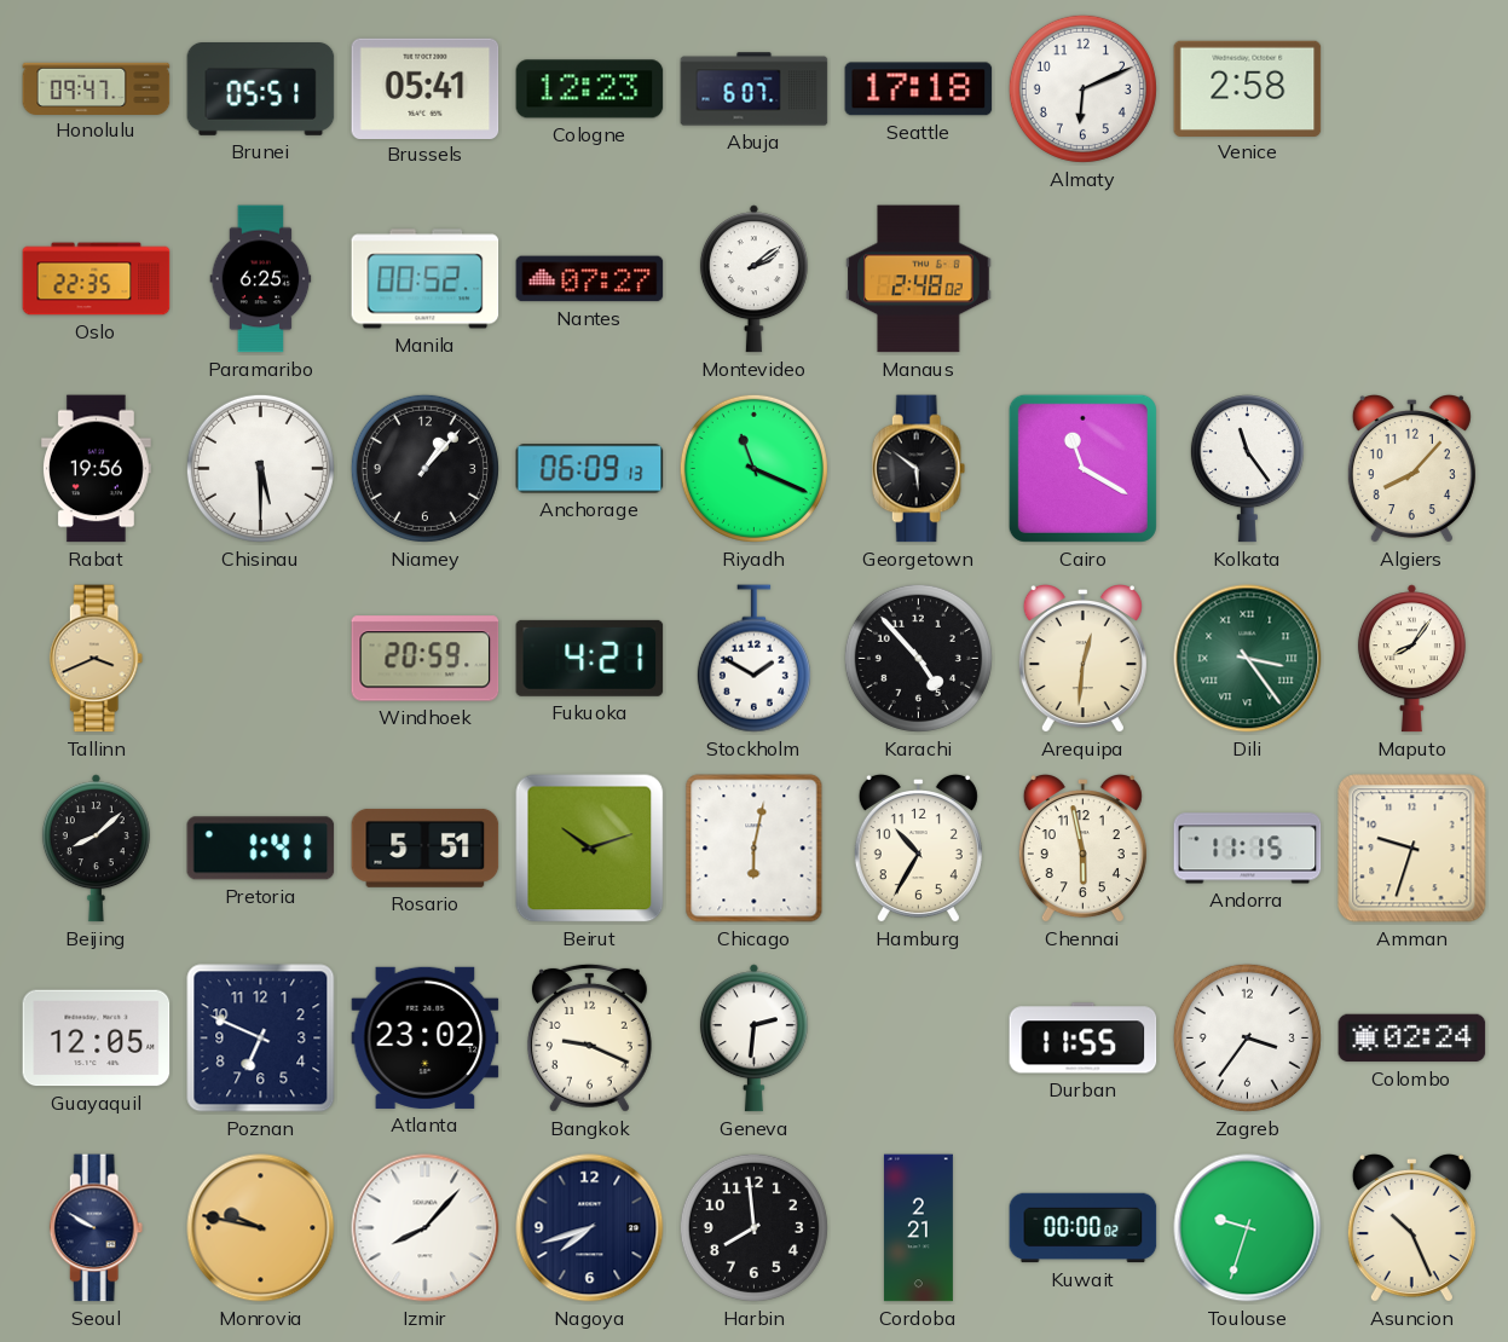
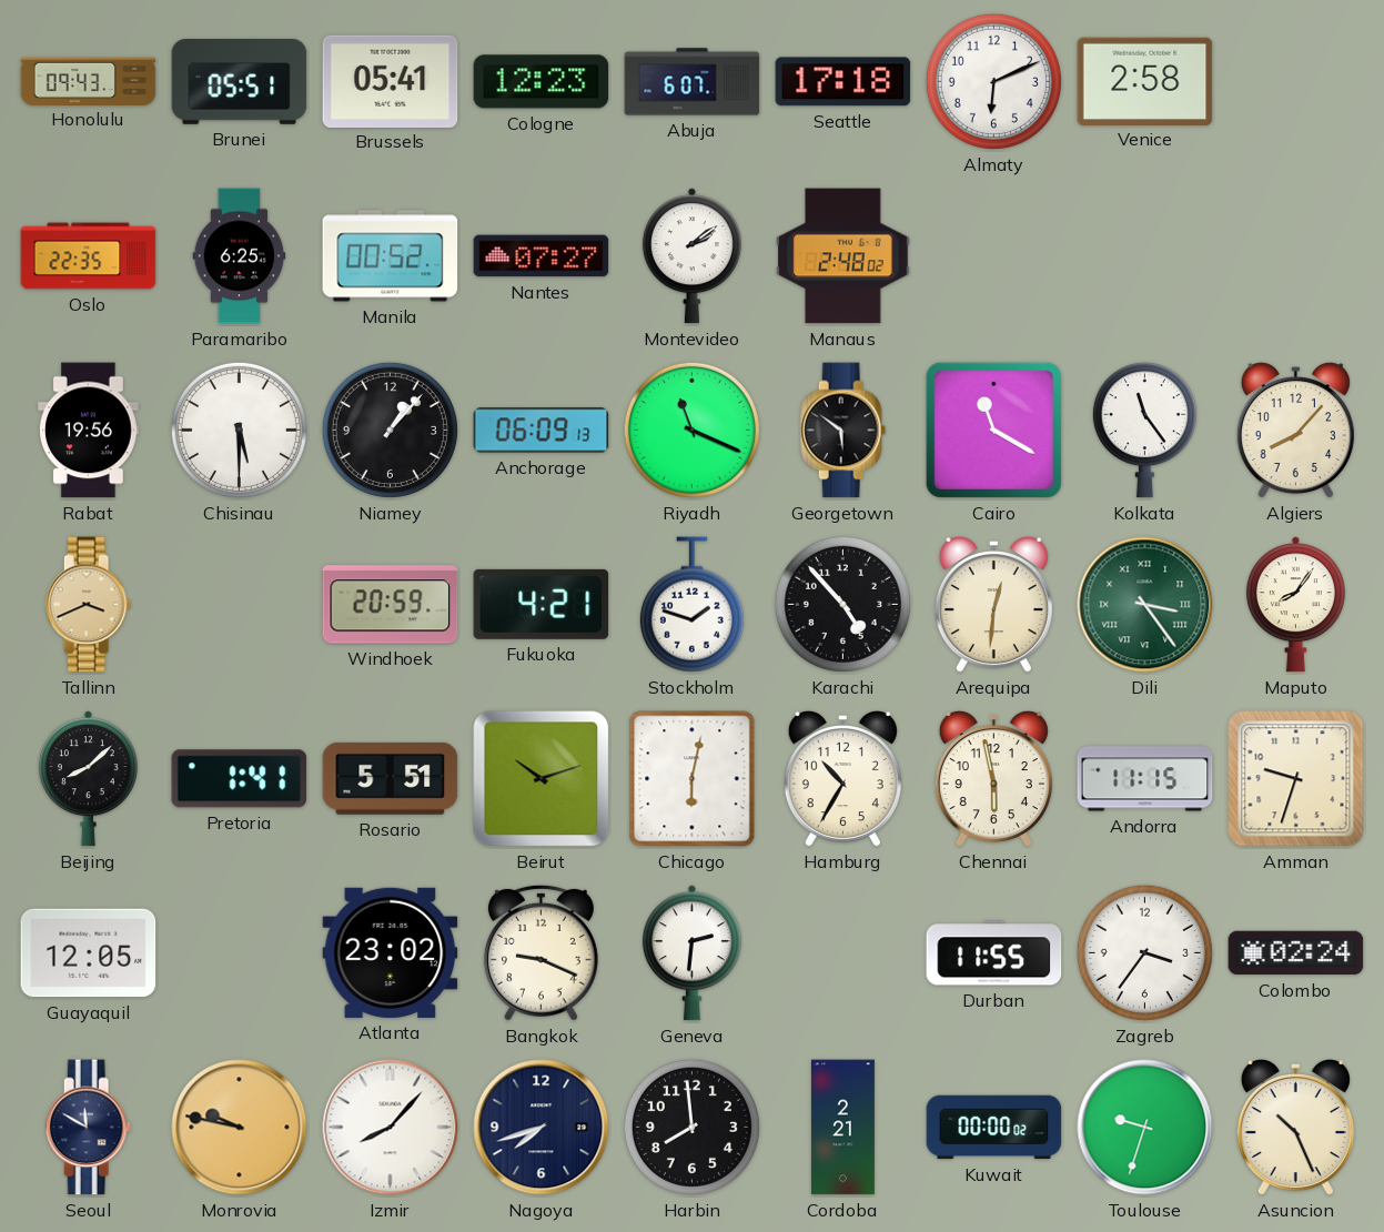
Honolulu: 09:47 -> 09:43
Stockholm: 1:50 -> 1:48
Poznan: 6:49 -> none
Seoul: 9:50 -> 11:50
